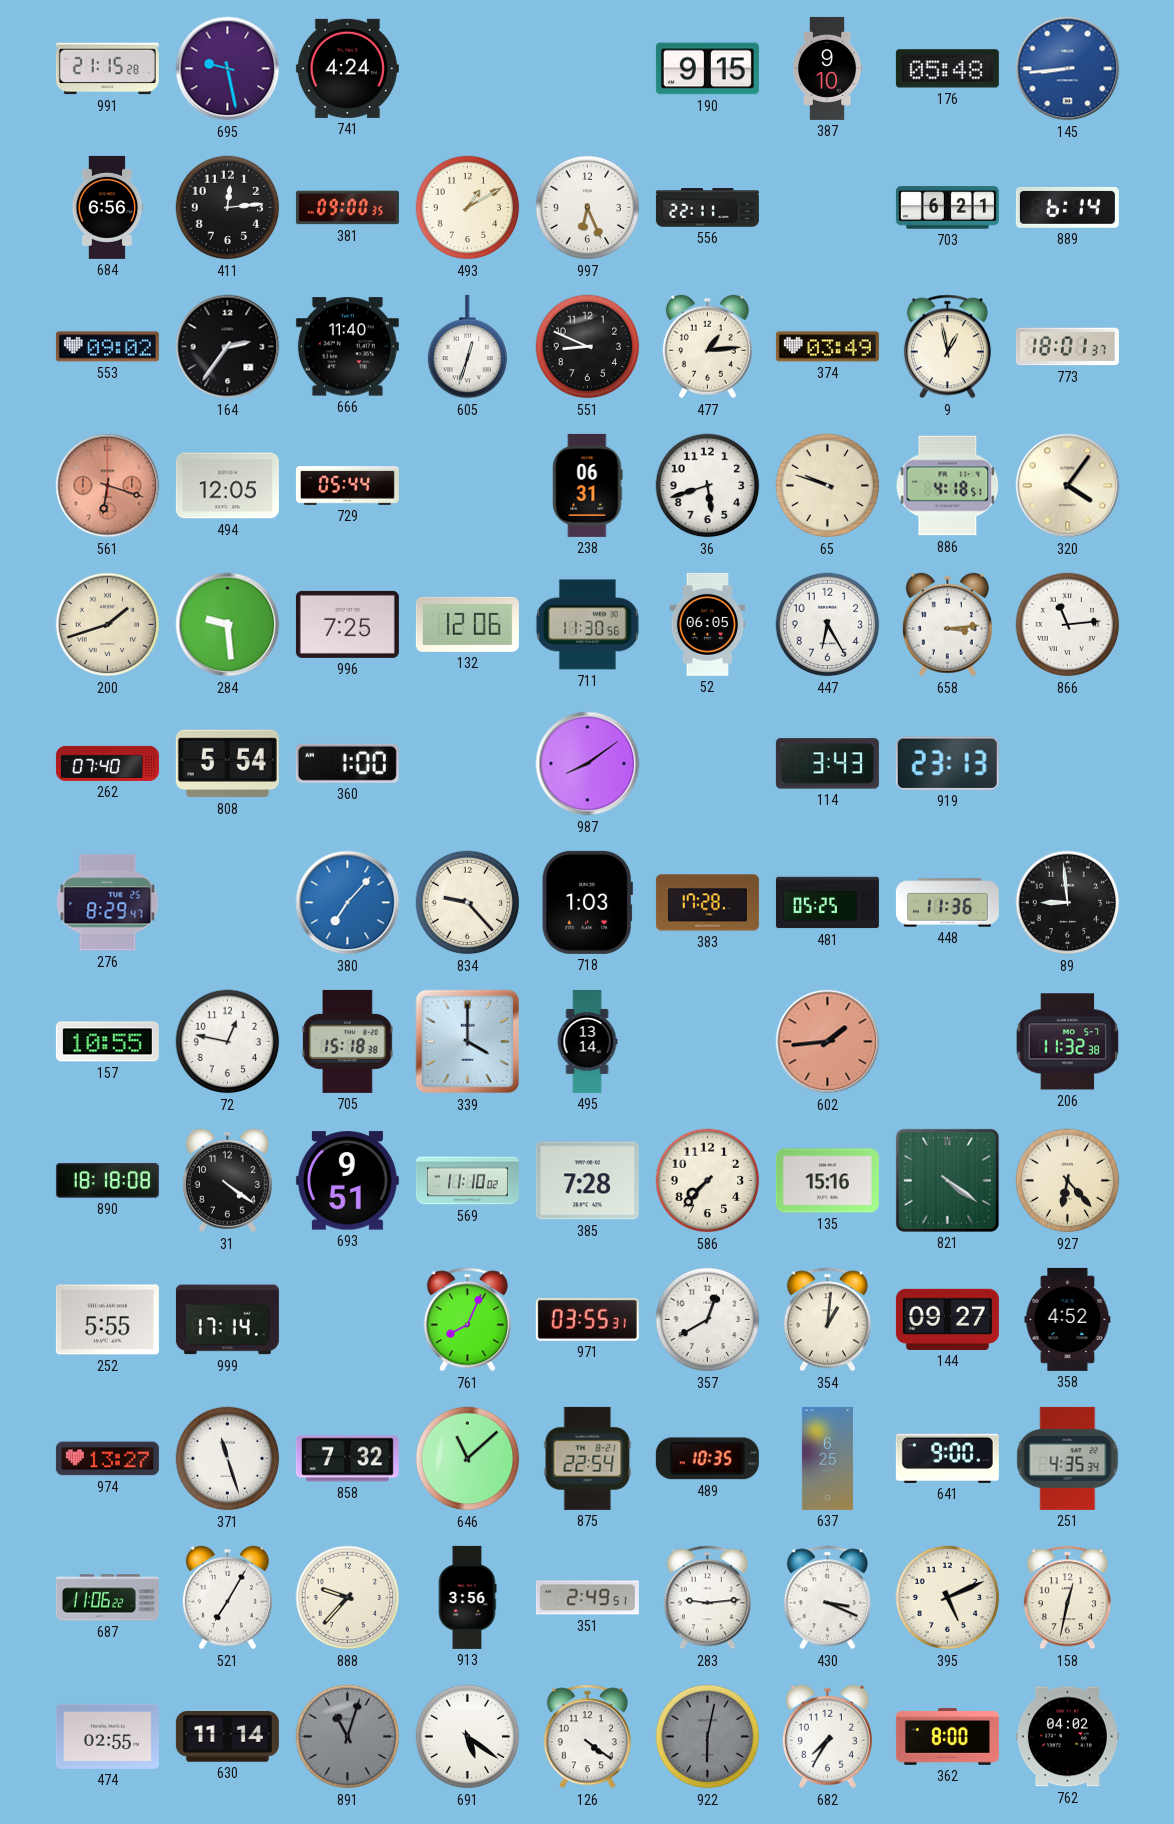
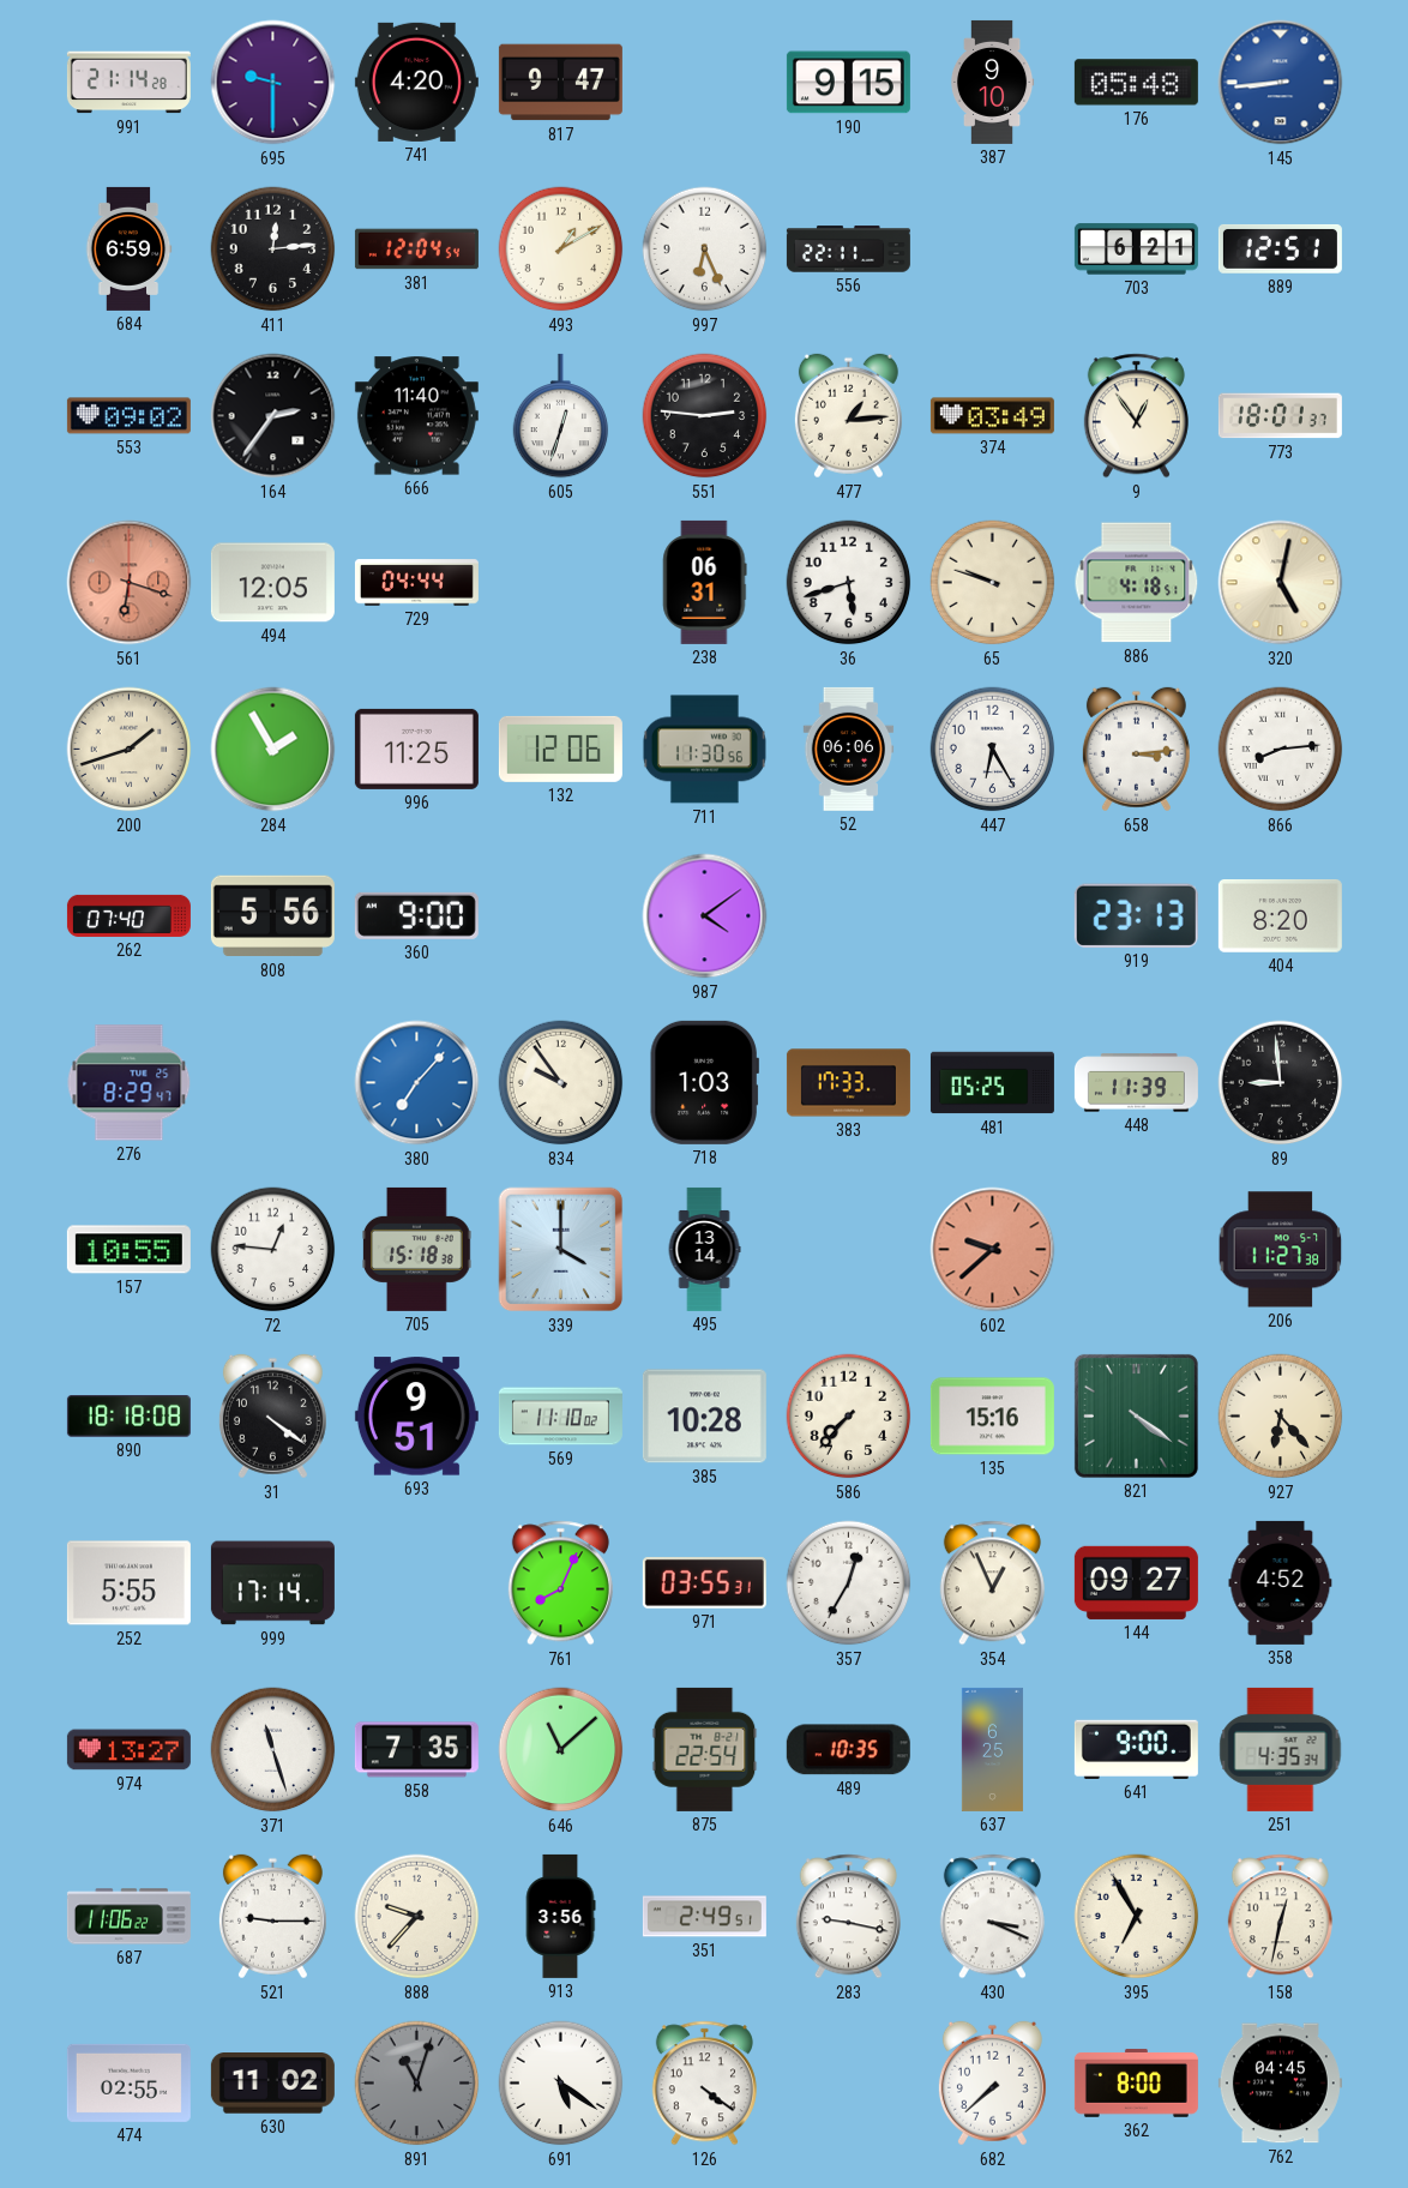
991: 21:15 -> 21:14
695: 9:28 -> 9:30
741: 4:24 -> 4:20
817: none -> 9:47
684: 6:56 -> 6:59
381: 09:00 -> 12:04
889: 6:14 -> 12:51
551: 8:49 -> 2:46
9: 12:58 -> 12:54
729: 05:44 -> 04:44
320: 4:06 -> 5:02
284: 9:29 -> 1:55
996: 7:25 -> 11:25
52: 06:05 -> 06:06
866: 11:14 -> 8:14
808: 5:54 -> 5:56
360: 1:00 -> 9:00
987: 8:09 -> 4:09
114: 3:43 -> none
404: none -> 8:20
834: 9:23 -> 9:54
383: 17:28 -> 17:33
448: 11:36 -> 11:39
72: 12:47 -> 12:46
602: 1:44 -> 9:38
206: 11:32 -> 11:27
385: 7:28 -> 10:28
357: 12:40 -> 12:35
354: 1:01 -> 12:56
858: 7:32 -> 7:35
521: 7:05 -> 9:15
283: 9:14 -> 9:17
395: 5:11 -> 6:55
630: 11:14 -> 11:02
922: 6:02 -> none
682: 7:35 -> 7:38
762: 04:02 -> 04:45
